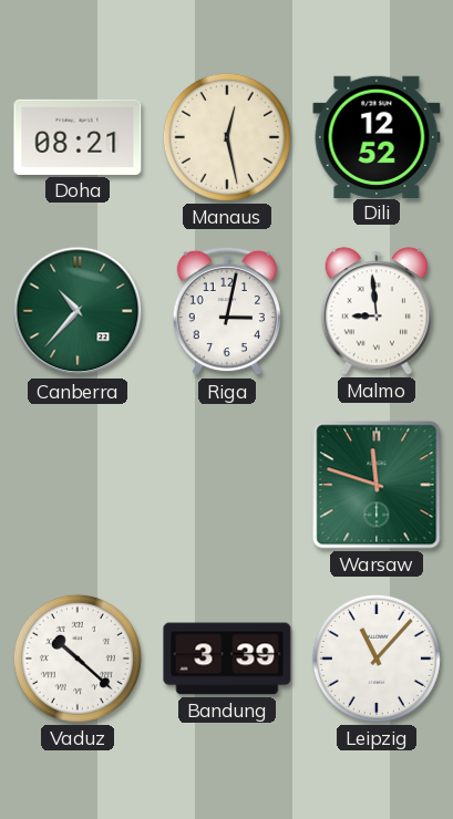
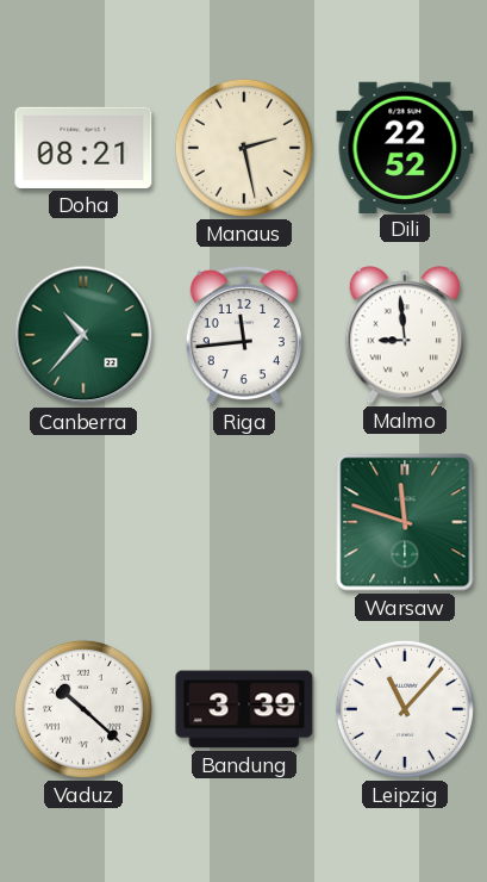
Manaus: 12:28 -> 2:28
Dili: 12:52 -> 22:52
Riga: 3:02 -> 11:44
